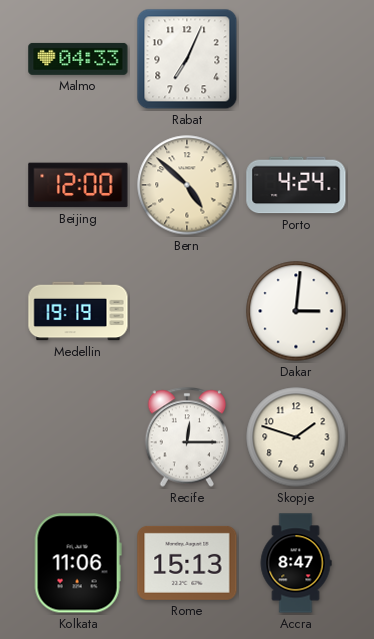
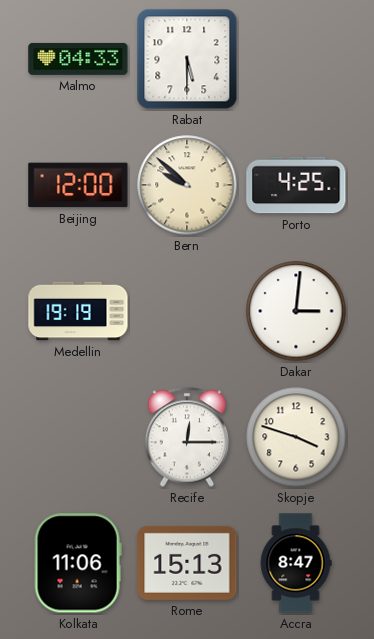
Rabat: 7:04 -> 5:30
Bern: 4:52 -> 9:52
Porto: 4:24 -> 4:25
Skopje: 1:48 -> 3:48
